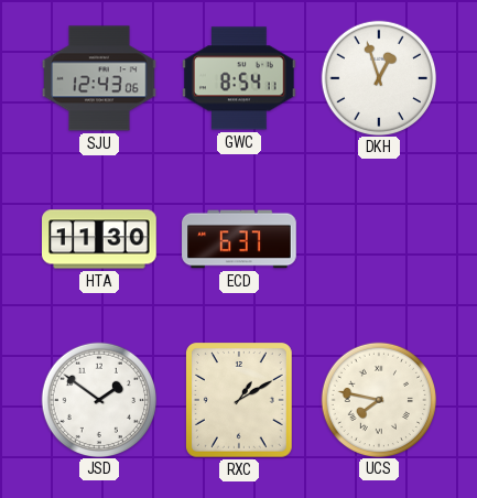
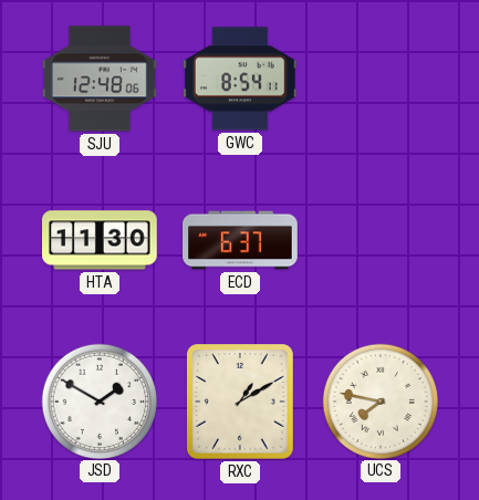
SJU: 12:43 -> 12:48
DKH: 12:57 -> none
JSD: 1:51 -> 1:50
